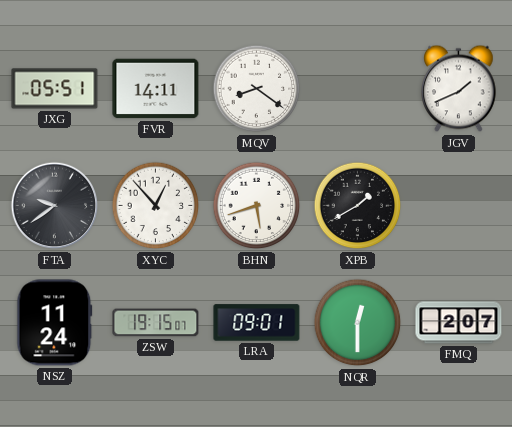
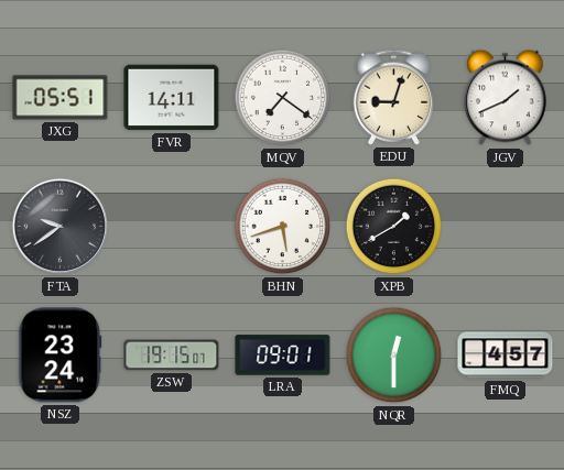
MQV: 8:21 -> 7:21
EDU: none -> 9:03
XYC: 12:53 -> none
NSZ: 11:24 -> 23:24
FMQ: 2:07 -> 4:57
